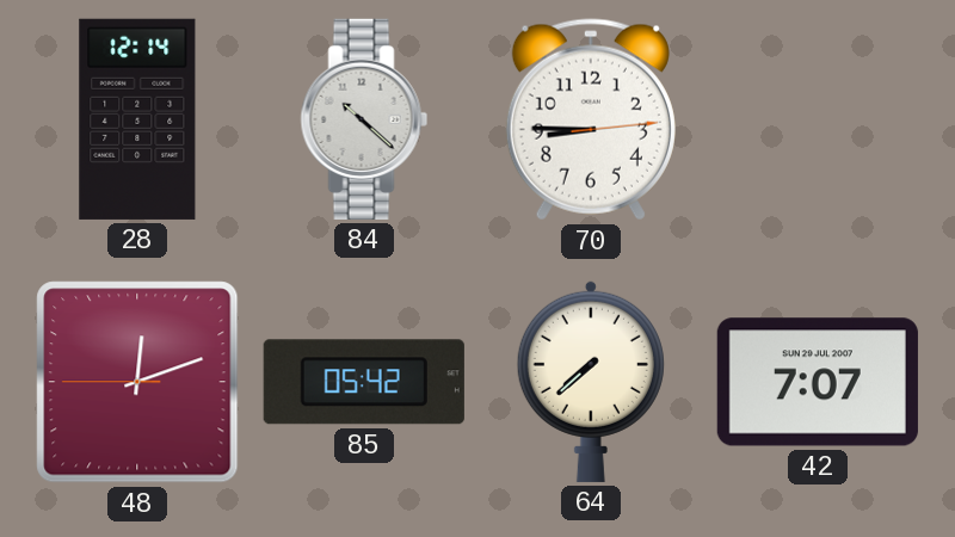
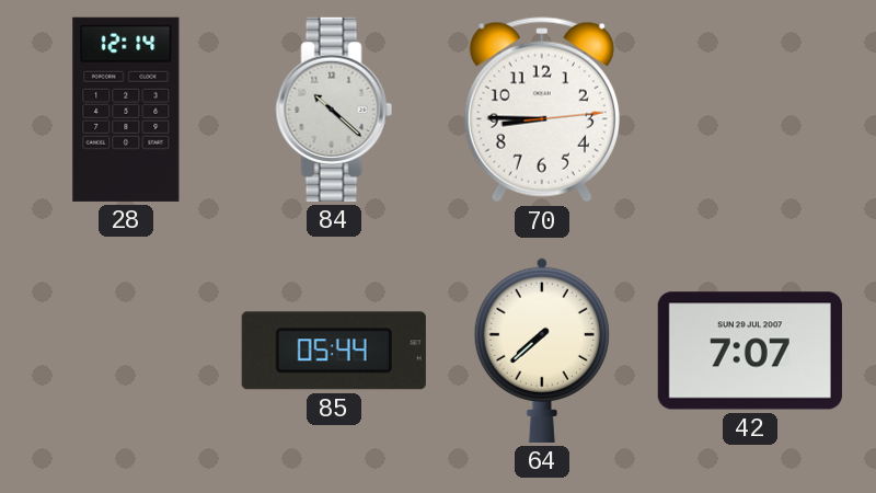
48: 12:11 -> none
85: 05:42 -> 05:44
